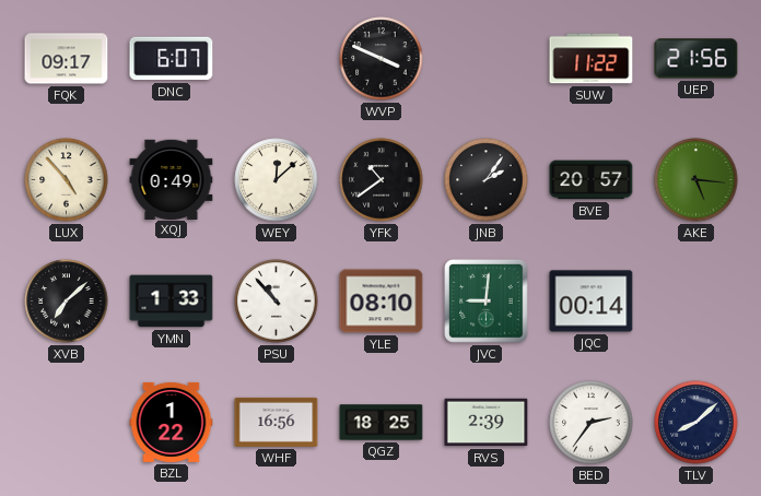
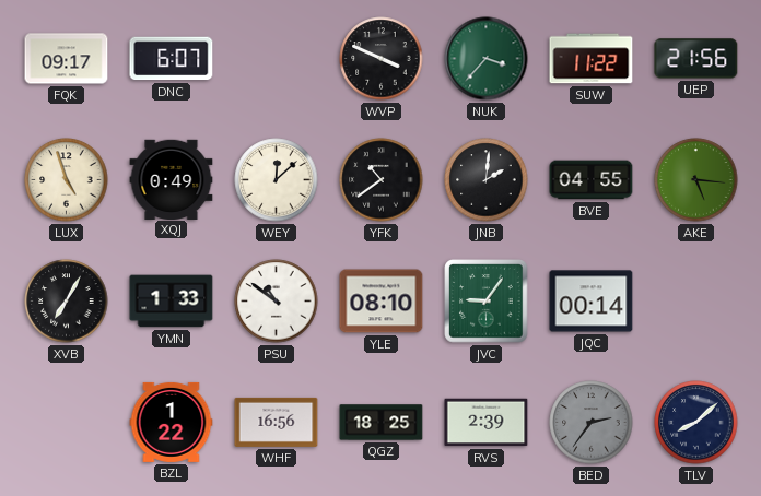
NUK: none -> 3:37
LUX: 4:53 -> 4:57
JNB: 2:06 -> 2:01
BVE: 20:57 -> 04:55
XVB: 7:08 -> 7:05
PSU: 10:53 -> 10:51
JVC: 9:01 -> 9:06
BED dial: white -> grey
